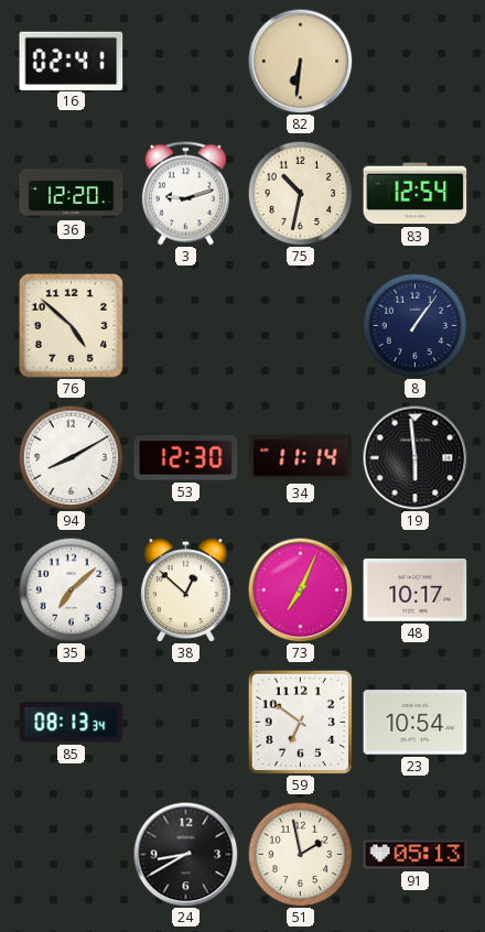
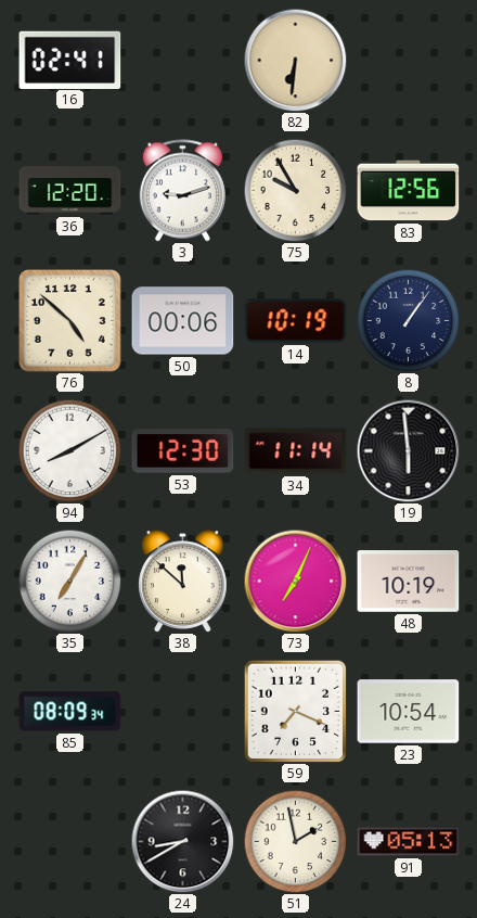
75: 10:32 -> 9:55
83: 12:54 -> 12:56
50: none -> 00:06
14: none -> 10:19
35: 7:08 -> 7:05
38: 12:52 -> 11:52
48: 10:17 -> 10:19
85: 08:13 -> 08:09
59: 6:51 -> 7:19
